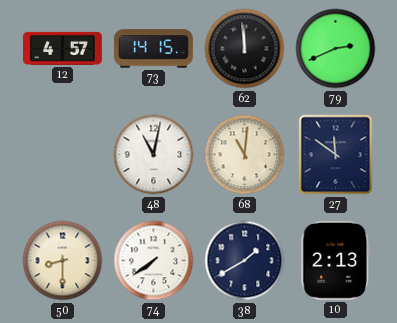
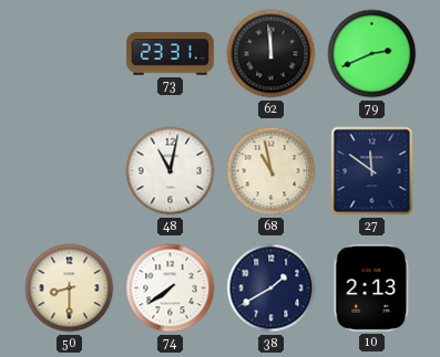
12: 4:57 -> none
73: 14:15 -> 23:31
68: 11:01 -> 10:58
